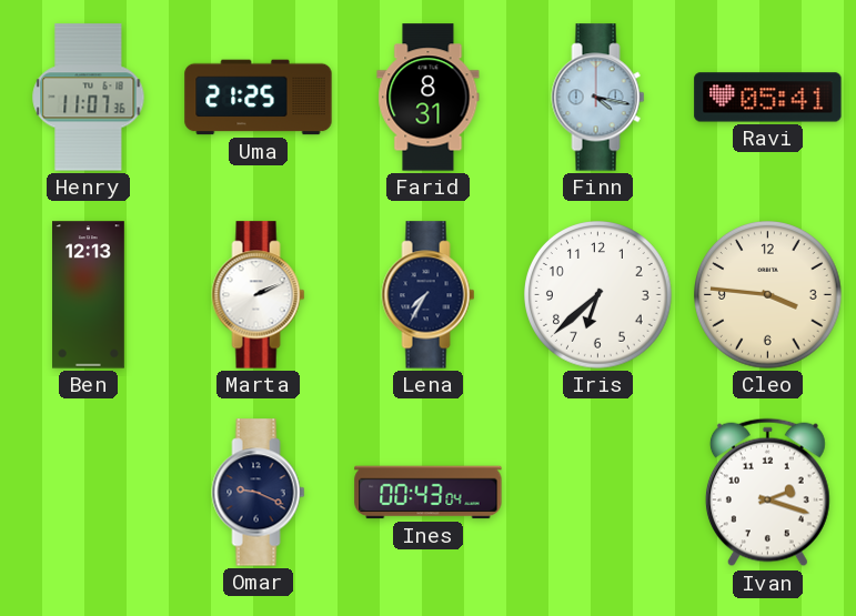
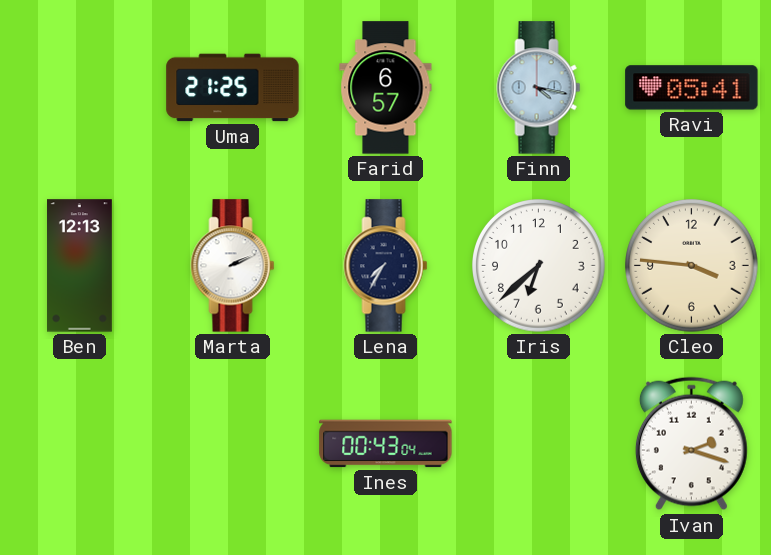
Henry: 11:07 -> none
Farid: 8:31 -> 6:57
Omar: 9:19 -> none
